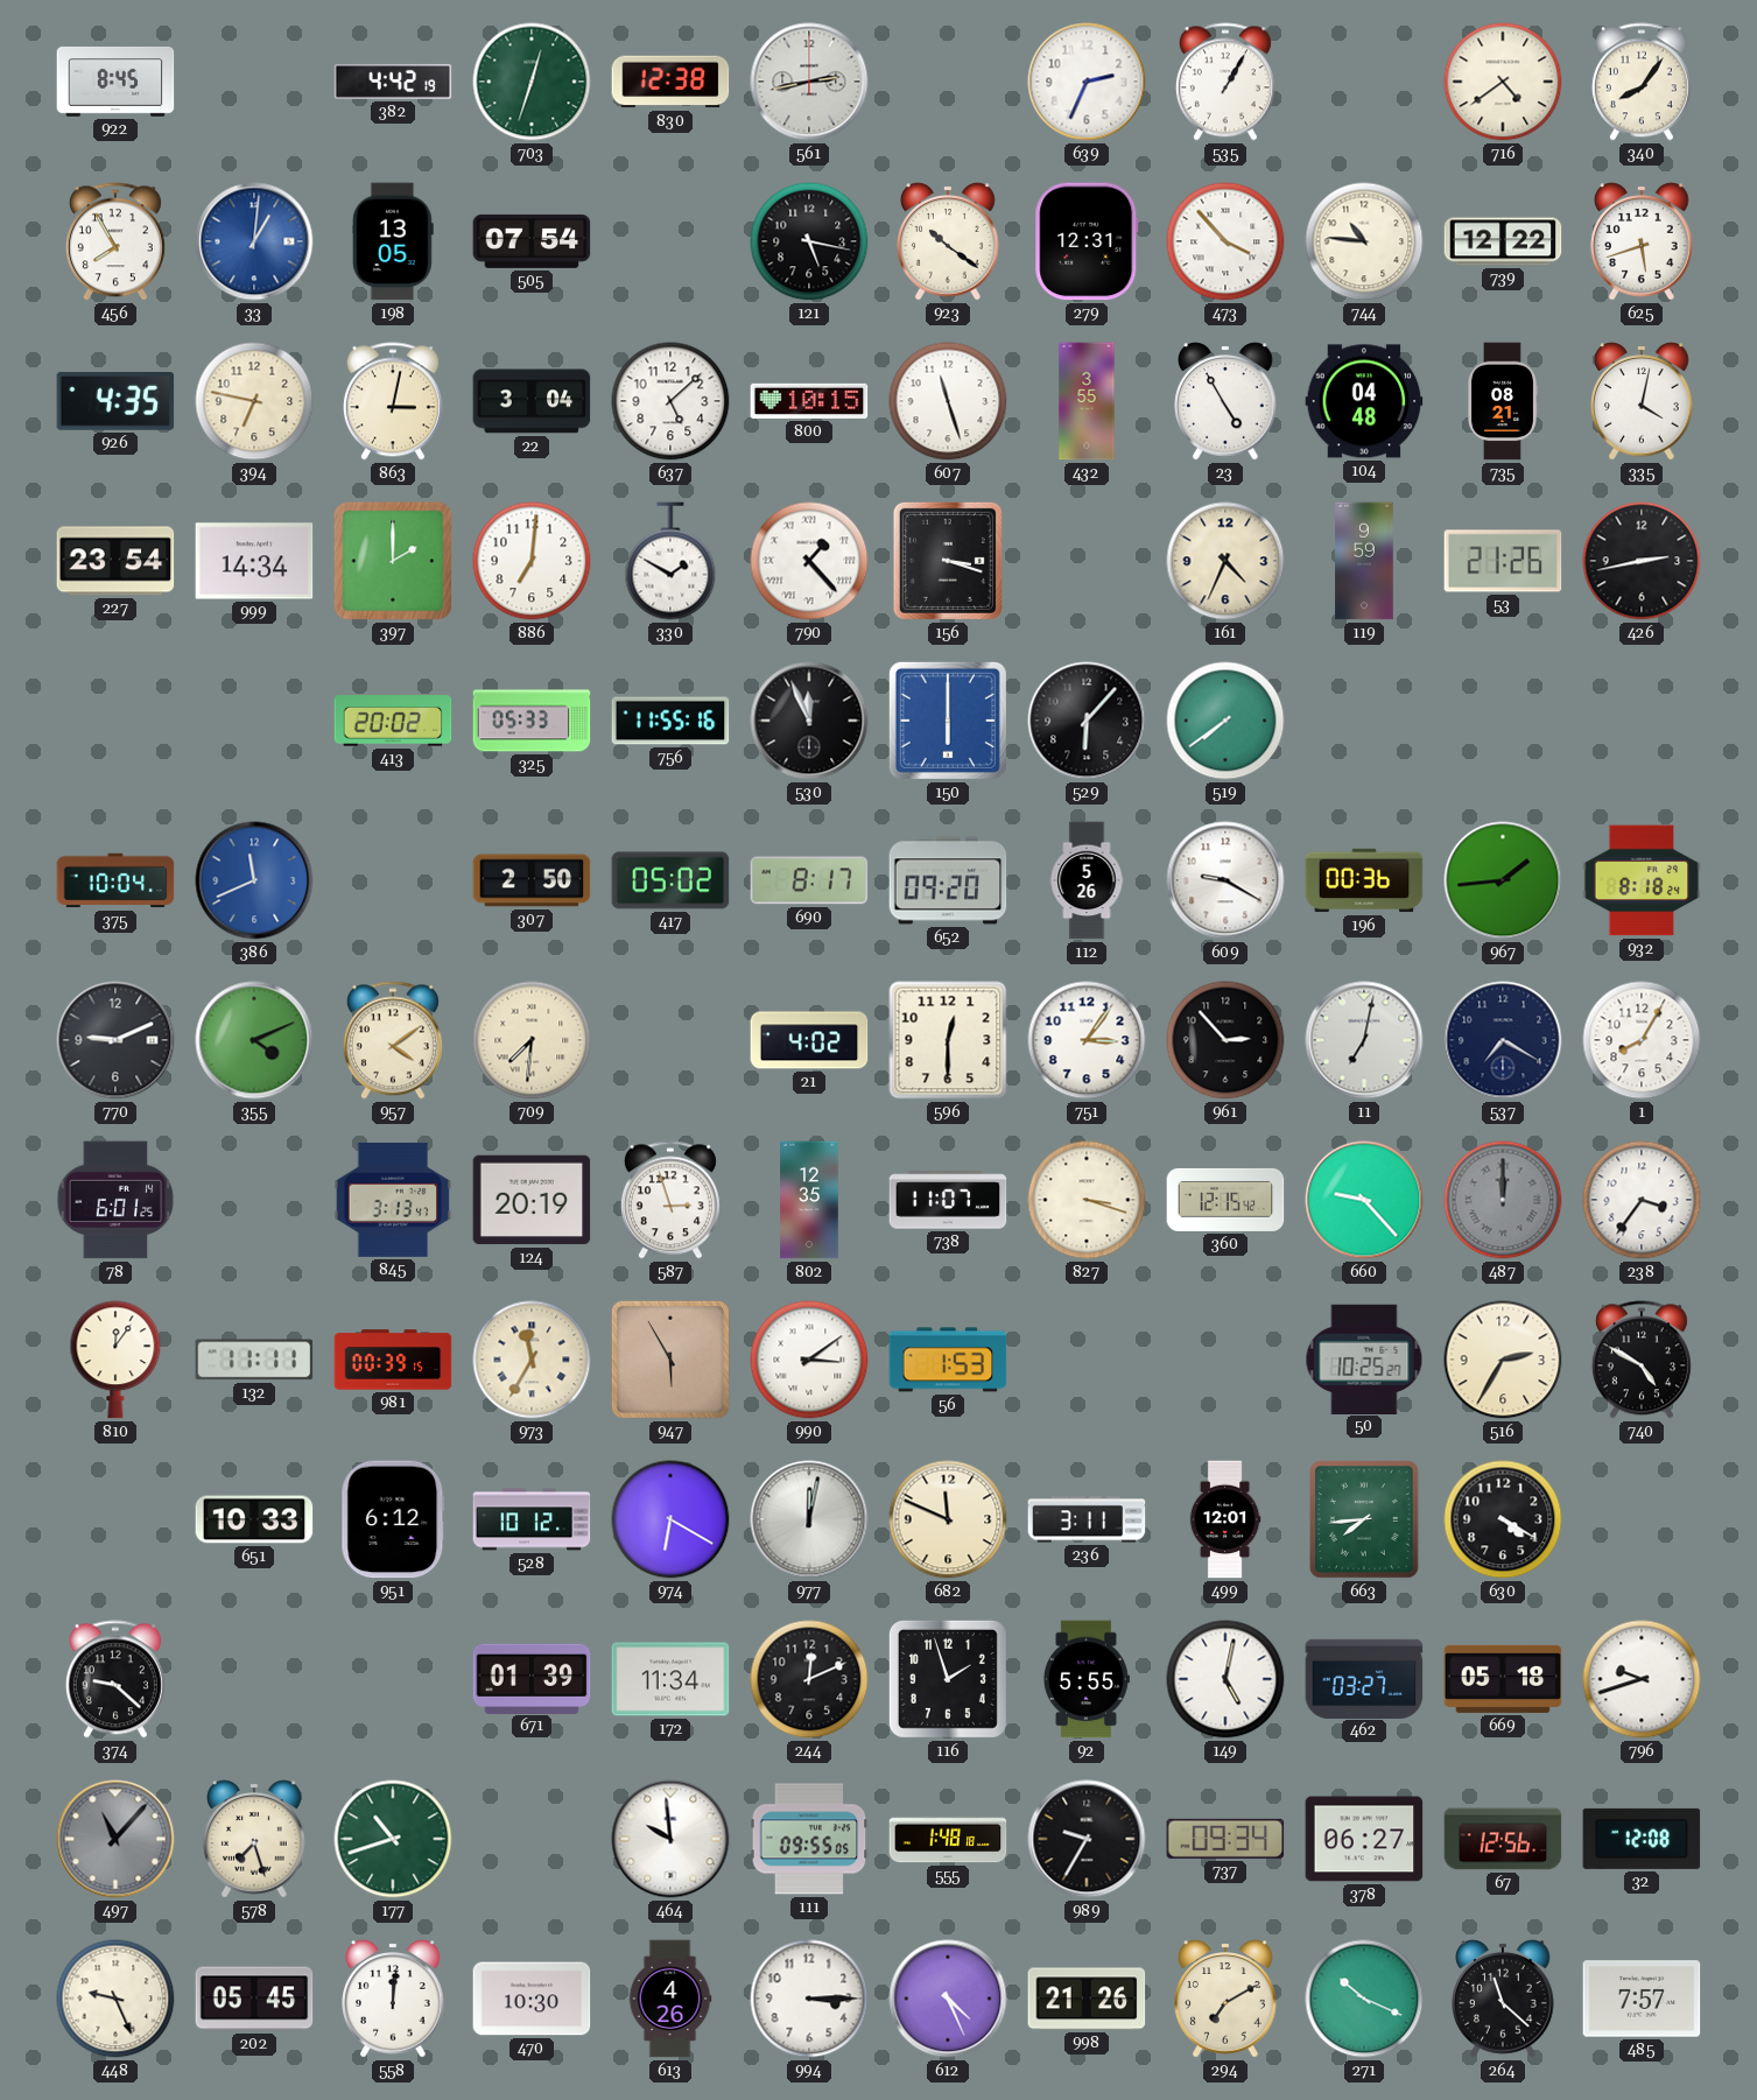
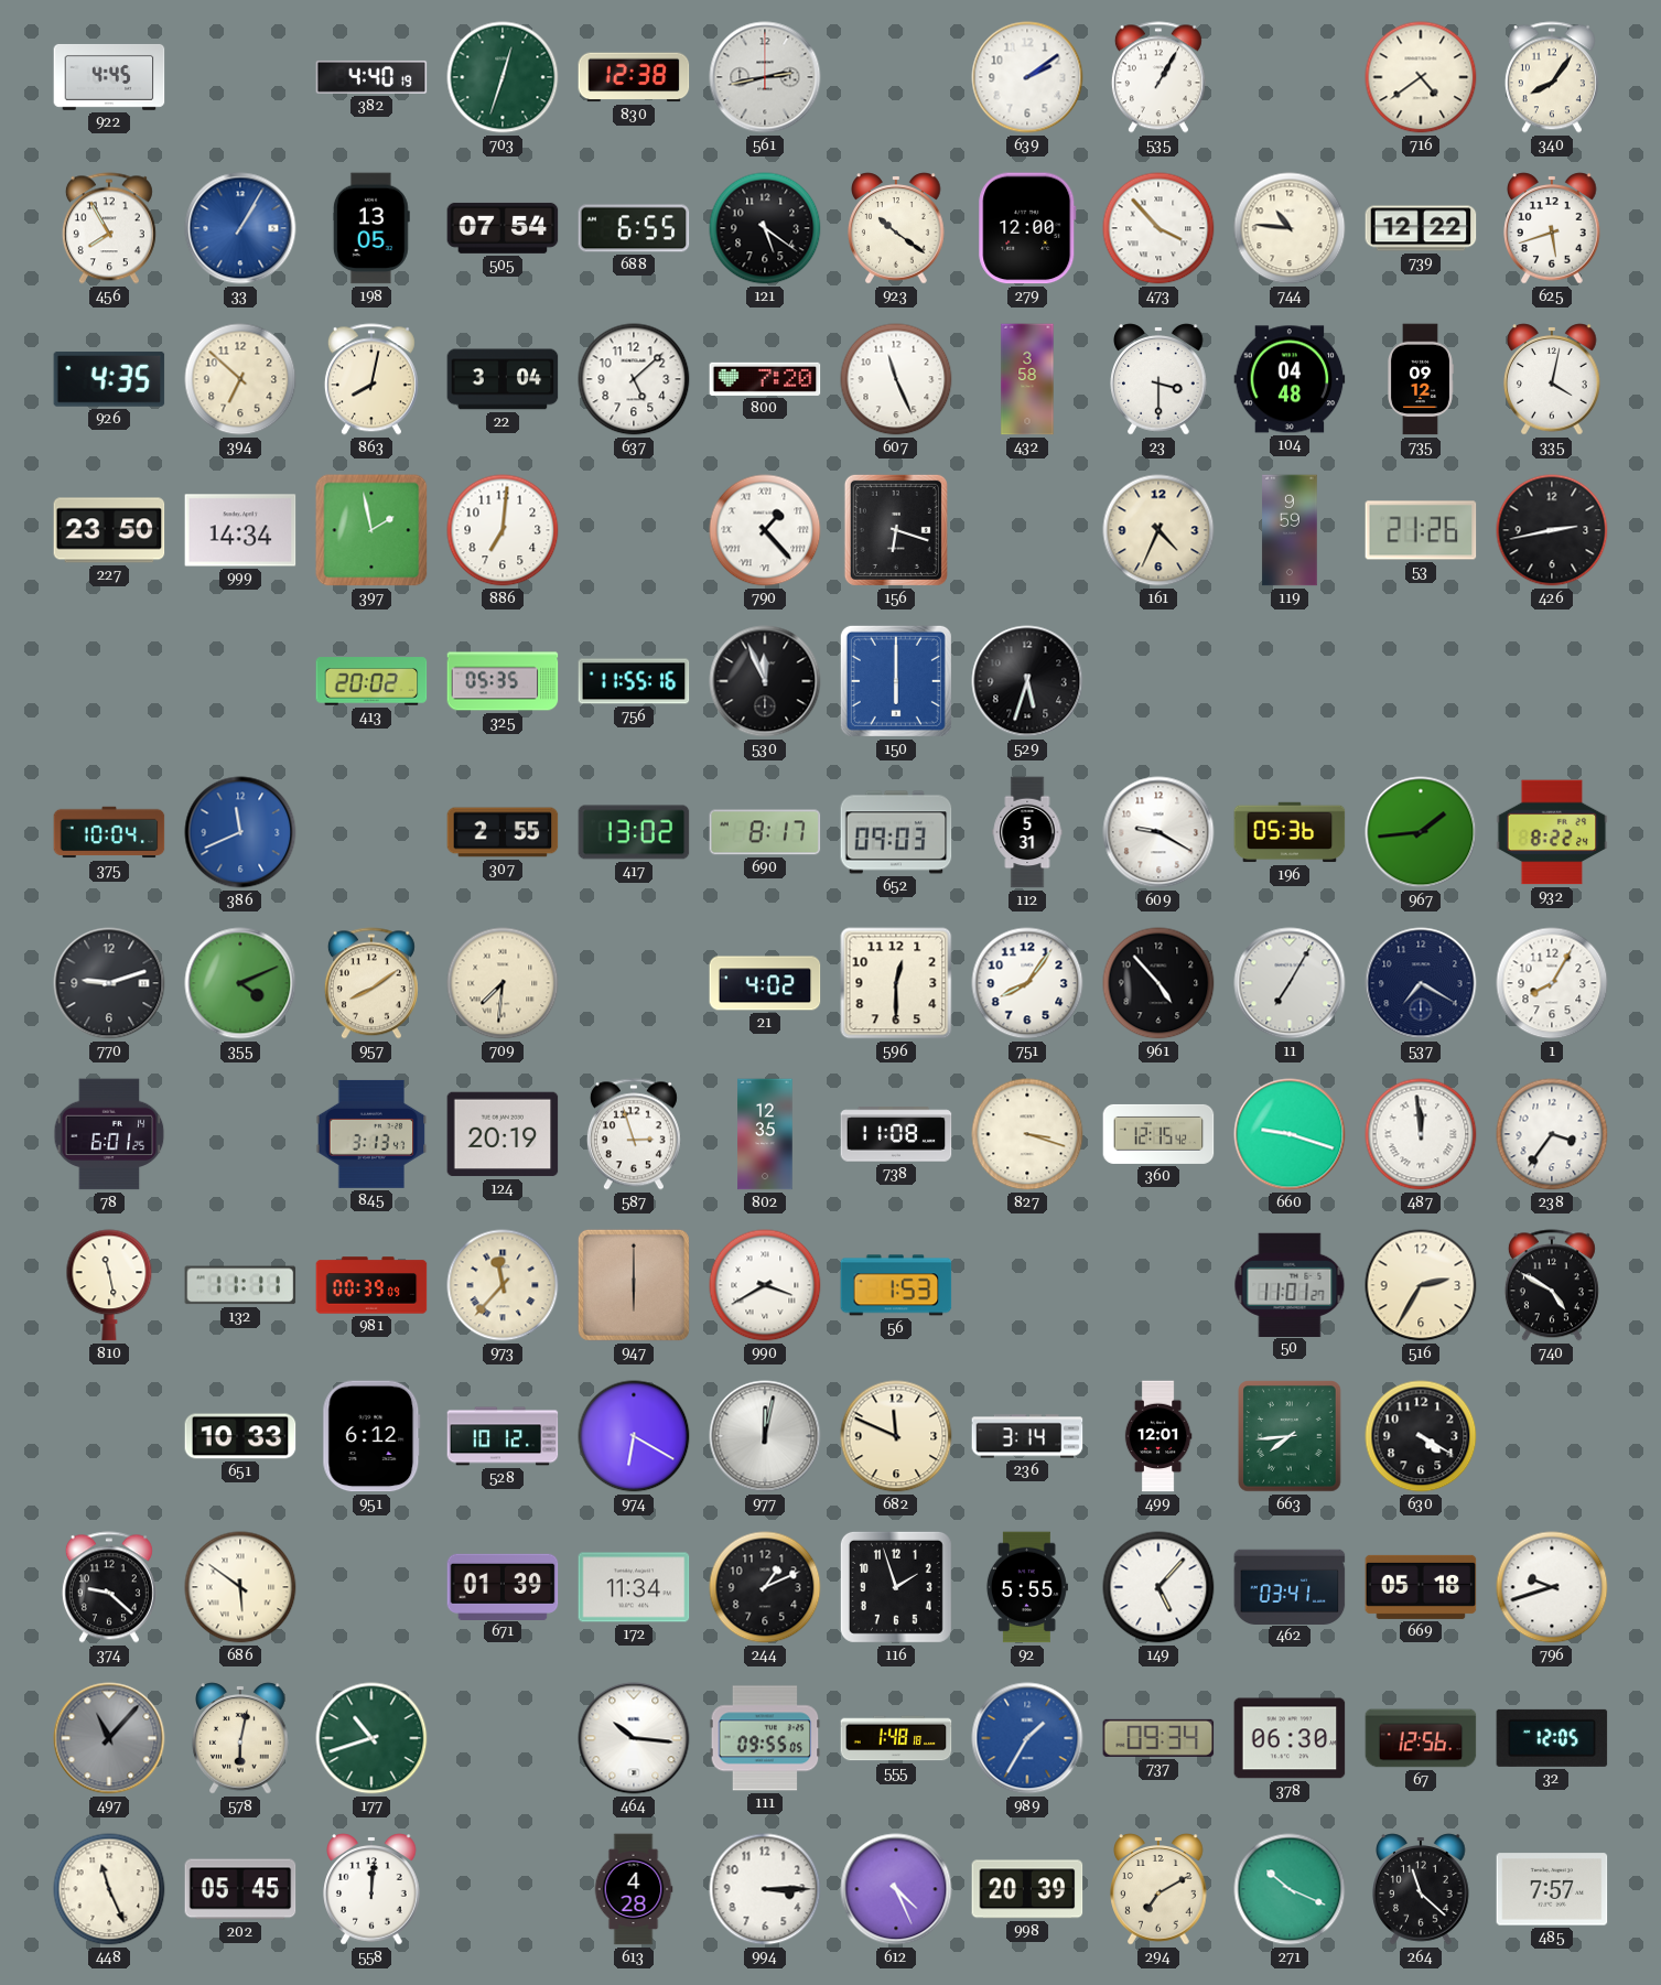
922: 8:45 -> 4:45
382: 4:42 -> 4:40
639: 2:34 -> 2:09
33: 1:01 -> 1:05
688: none -> 6:55
121: 5:17 -> 5:21
279: 12:31 -> 12:00
394: 6:47 -> 6:52
863: 3:02 -> 8:02
800: 10:15 -> 7:20
607: 11:27 -> 11:26
432: 3:55 -> 3:58
23: 4:55 -> 3:30
735: 08:21 -> 09:12
227: 23:54 -> 23:50
397: 2:00 -> 1:58
330: 1:50 -> none
156: 3:18 -> 6:18
325: 05:33 -> 05:35
529: 6:07 -> 5:33
519: 7:39 -> none
307: 2:50 -> 2:55
417: 05:02 -> 13:02
652: 09:20 -> 09:03
112: 5:26 -> 5:31
196: 00:36 -> 05:36
932: 8:18 -> 8:22
770: 9:11 -> 9:12
957: 4:09 -> 8:09
751: 3:06 -> 8:06
961: 2:53 -> 4:53
11: 7:02 -> 7:05
738: 11:07 -> 11:08
660: 9:23 -> 9:18
487: 12:00 -> 11:59
487 dial: grey -> white
810: 12:06 -> 11:28
981: 00:39:15 -> 00:39:09
973: 11:35 -> 11:37
947: 5:55 -> 6:00
990: 3:09 -> 3:40
50: 10:25 -> 11:01
236: 3:11 -> 3:14
686: none -> 5:51
244: 12:11 -> 1:11
149: 5:02 -> 5:07
462: 03:27 -> 03:41
578: 7:27 -> 6:02
464: 9:59 -> 10:16
989: 9:35 -> 1:35
989 dial: black -> blue
378: 06:27 -> 06:30
32: 12:08 -> 12:05
448: 9:26 -> 11:26
470: 10:30 -> none
613: 4:26 -> 4:28
998: 21:26 -> 20:39
